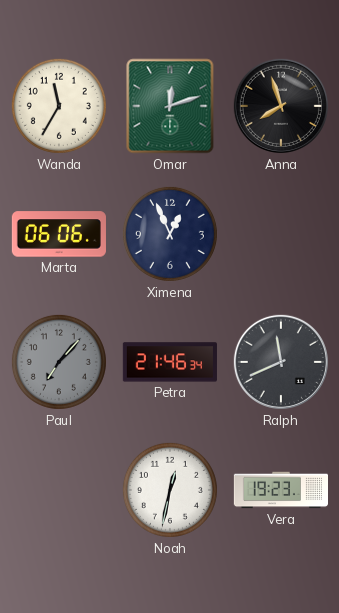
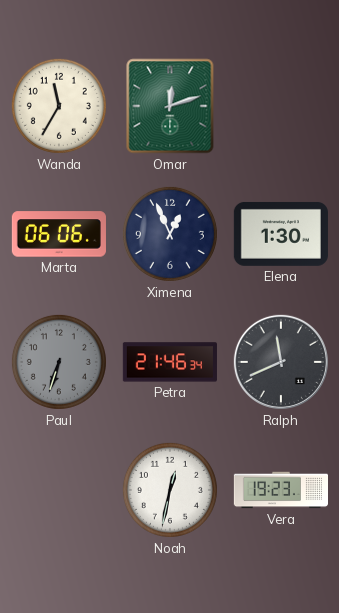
Anna: 7:57 -> none
Elena: none -> 1:30
Paul: 7:07 -> 6:33
